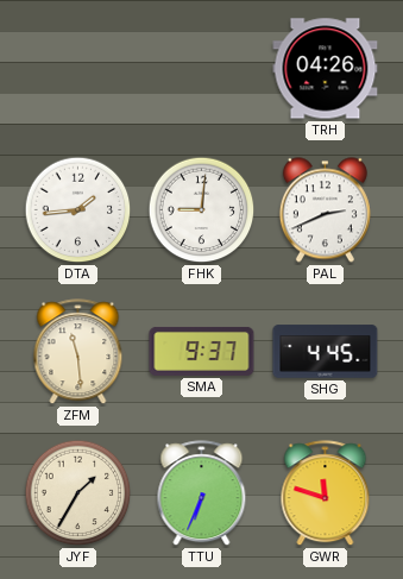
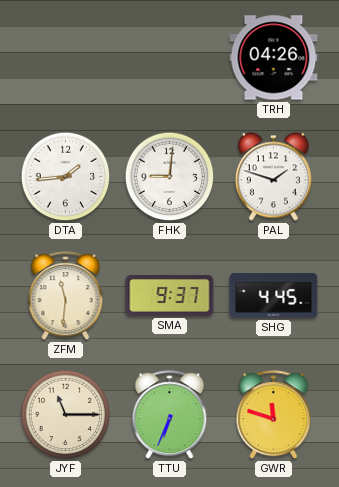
PAL: 2:41 -> 1:48
ZFM: 11:29 -> 11:31
JYF: 1:35 -> 11:15
